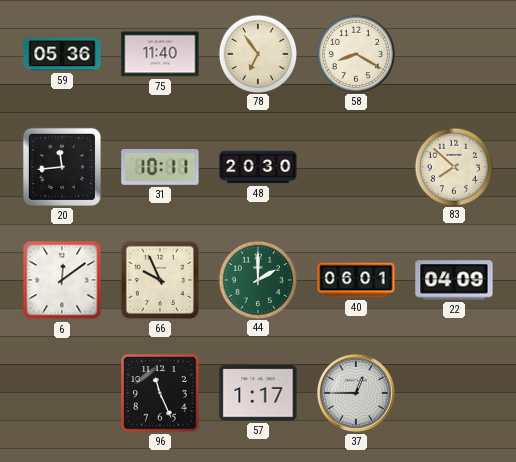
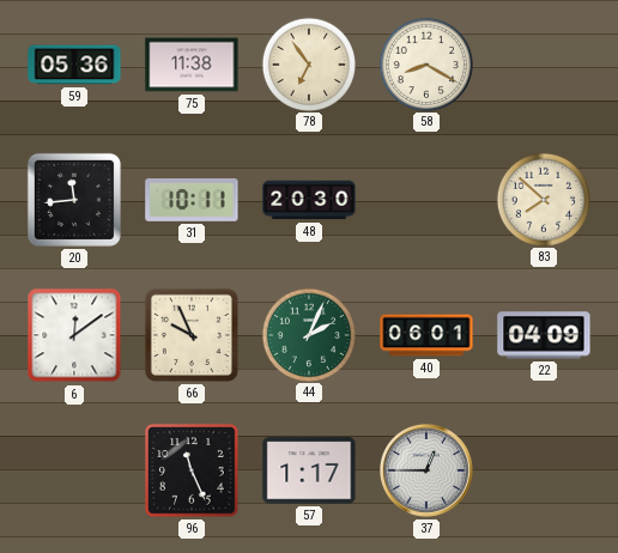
75: 11:40 -> 11:38
44: 2:00 -> 2:04
